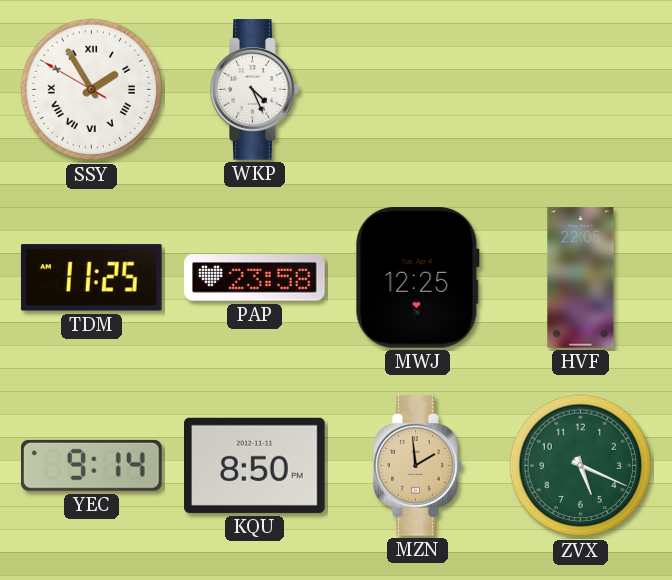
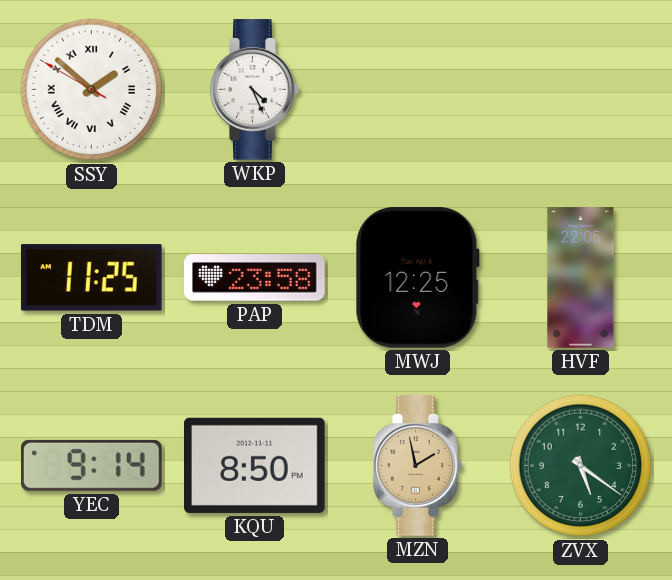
SSY: 1:54 -> 1:51
MZN: 1:59 -> 1:58
ZVX: 5:19 -> 5:21
